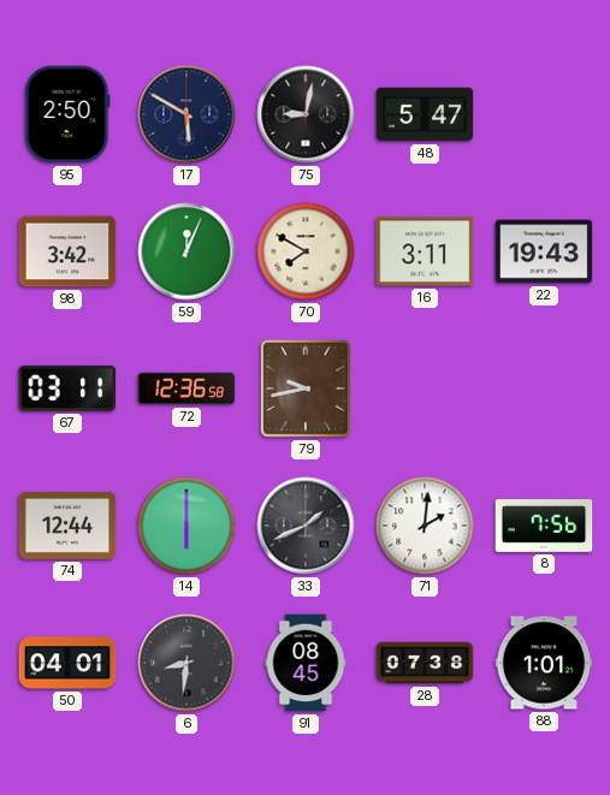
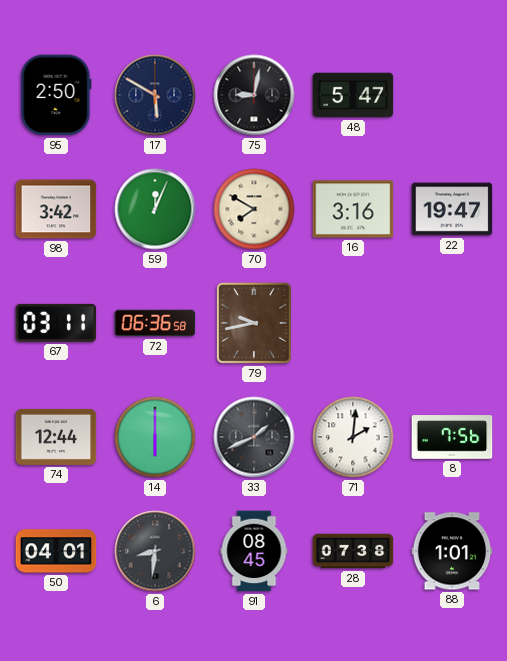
16: 3:11 -> 3:16
22: 19:43 -> 19:47
72: 12:36 -> 06:36
